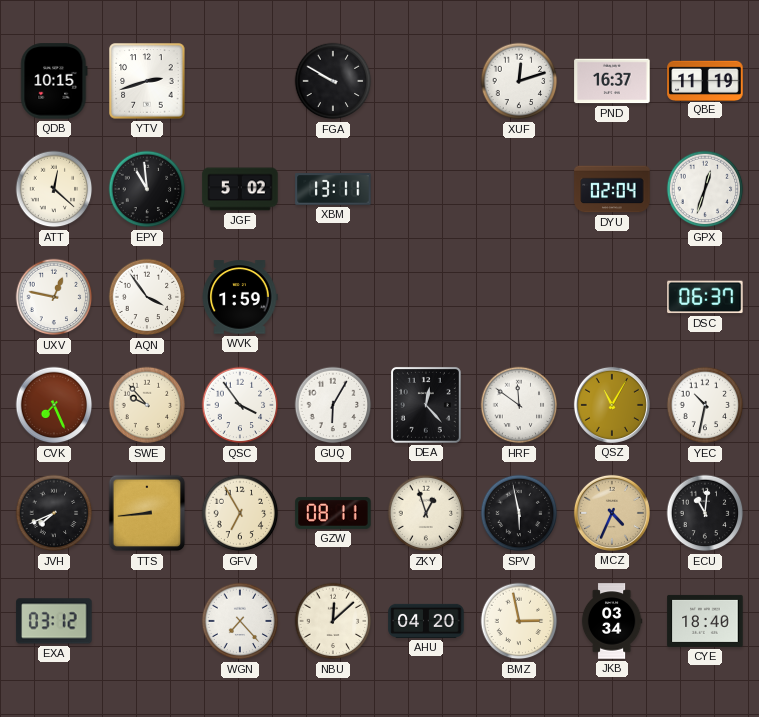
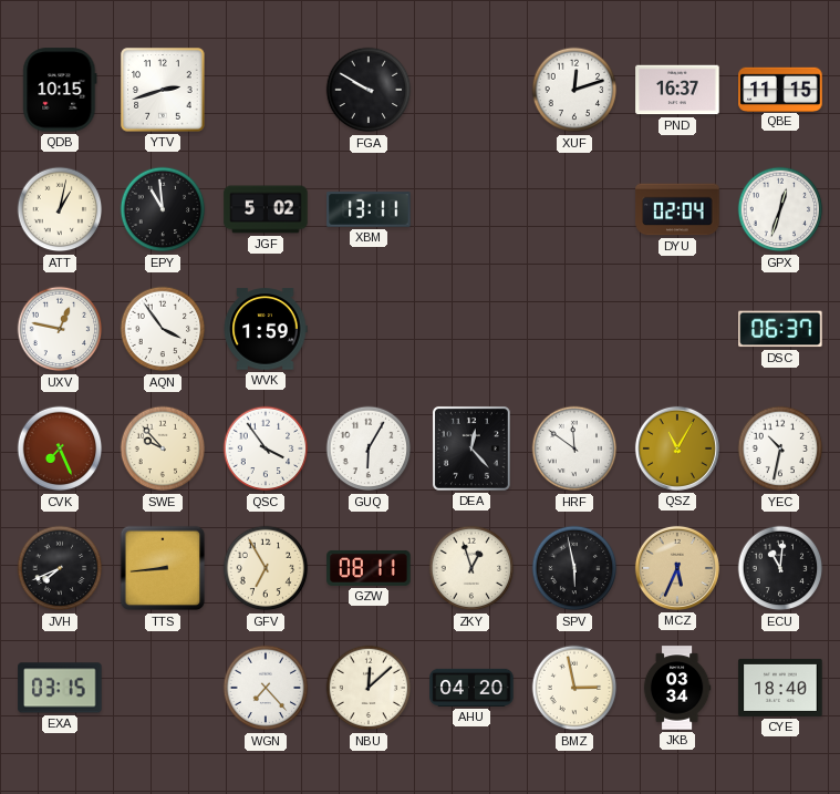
QBE: 11:19 -> 11:15
ATT: 12:22 -> 1:02
MCZ: 4:34 -> 5:34
EXA: 03:12 -> 03:15
